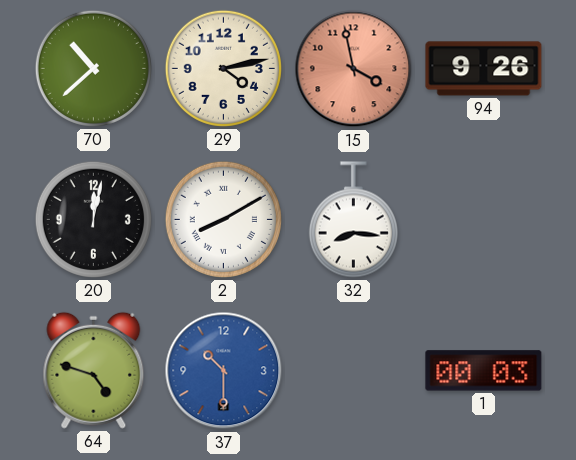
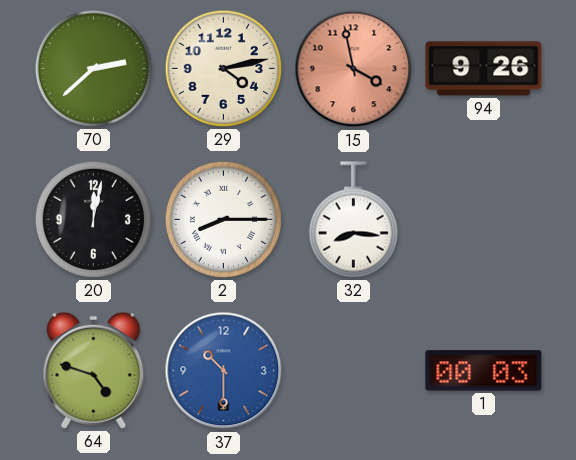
70: 10:38 -> 2:38
2: 8:10 -> 8:15
